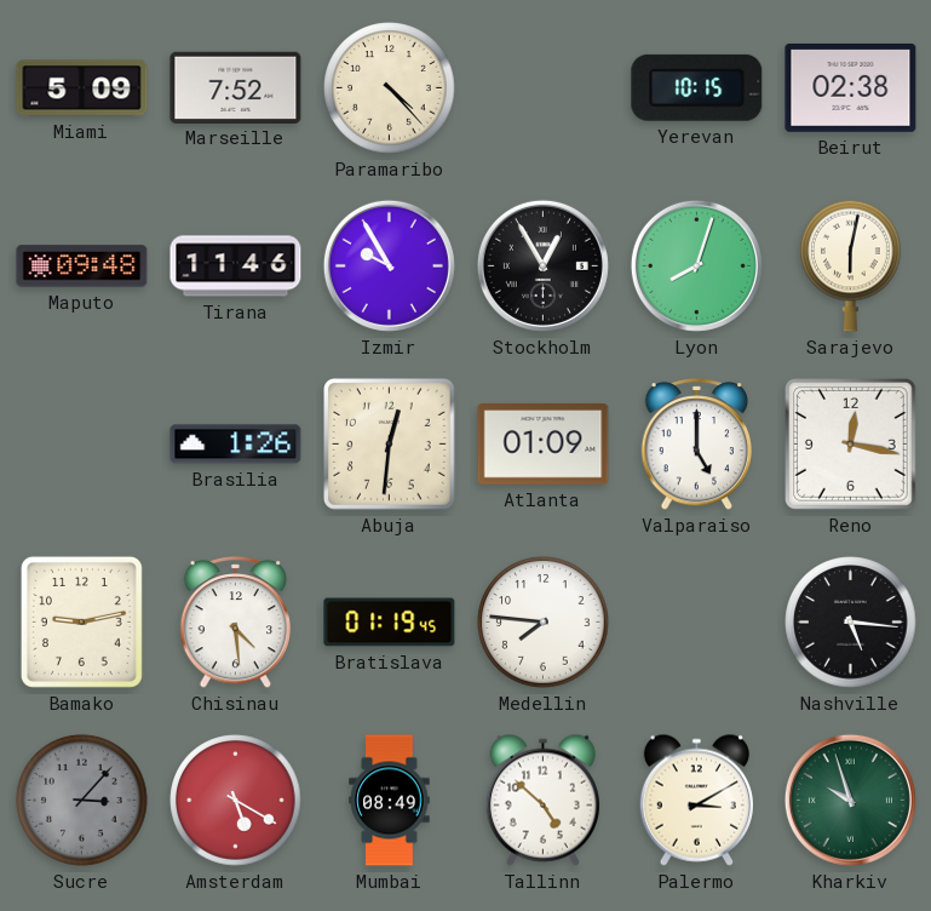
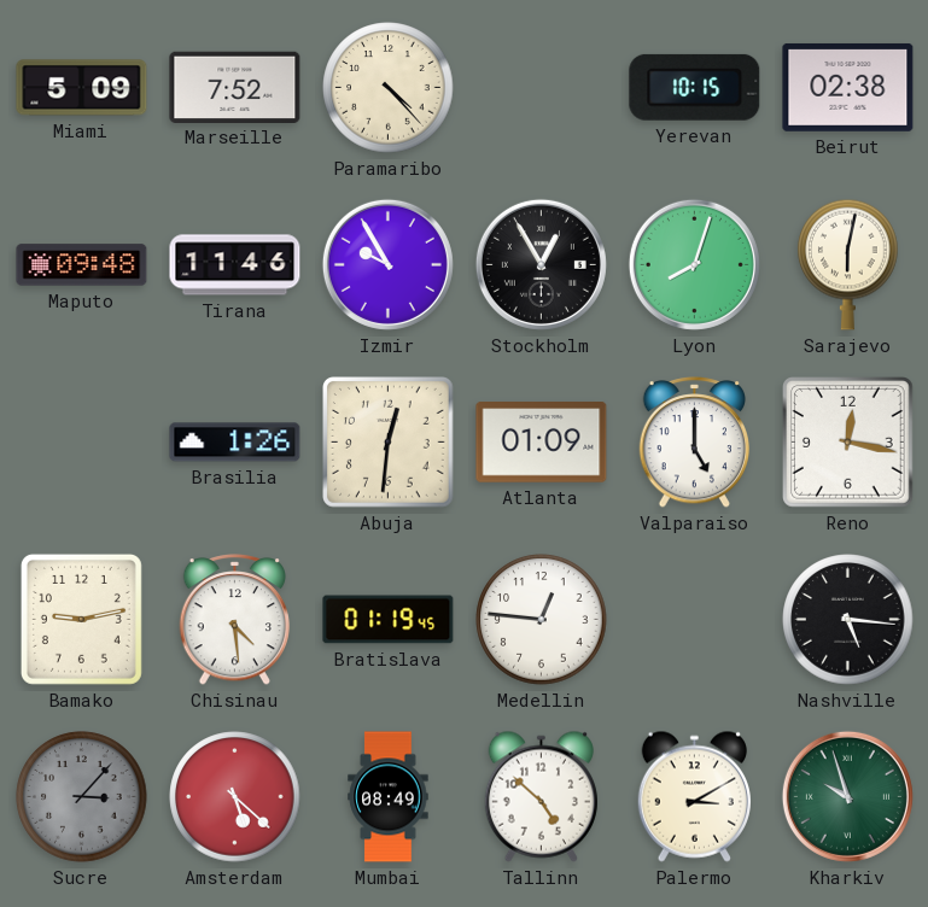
Medellin: 7:46 -> 12:46
Amsterdam: 5:20 -> 5:22
